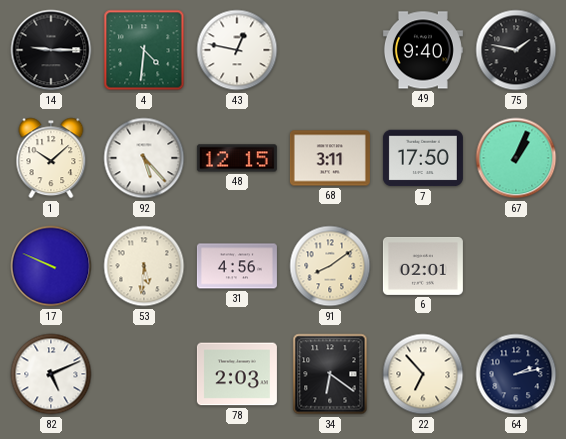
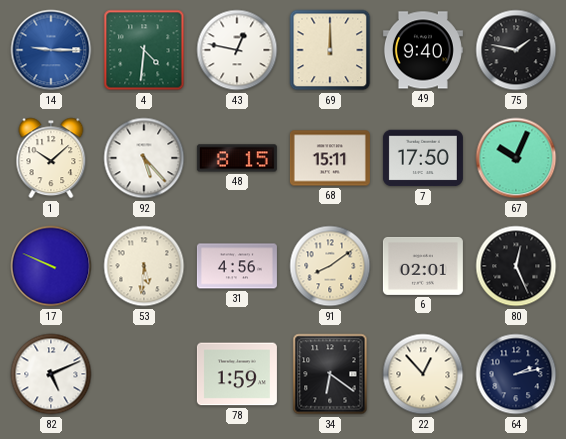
14 dial: black -> blue
69: none -> 12:00
48: 12:15 -> 8:15
68: 3:11 -> 15:11
67: 1:04 -> 10:04
80: none -> 12:26
78: 2:03 -> 1:59
22: 6:53 -> 12:53
